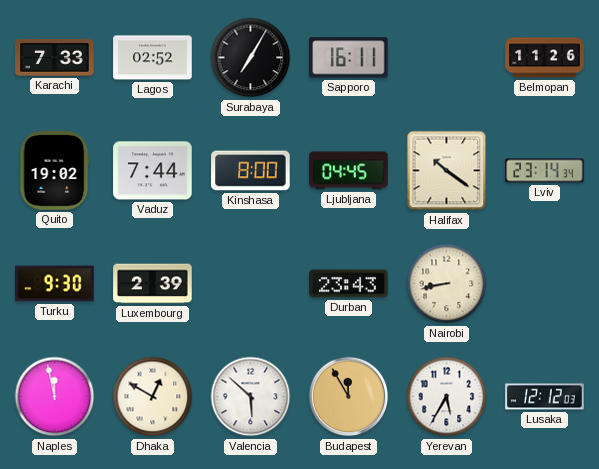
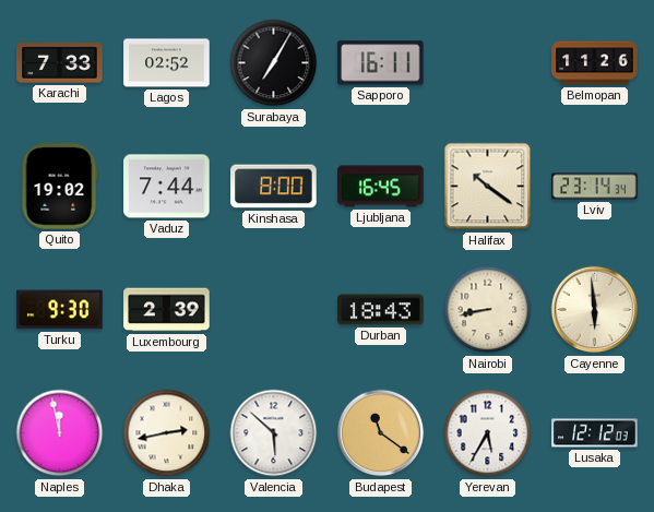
Ljubljana: 04:45 -> 16:45
Durban: 23:43 -> 18:43
Cayenne: none -> 5:59
Dhaka: 12:50 -> 2:43
Budapest: 11:55 -> 11:21
